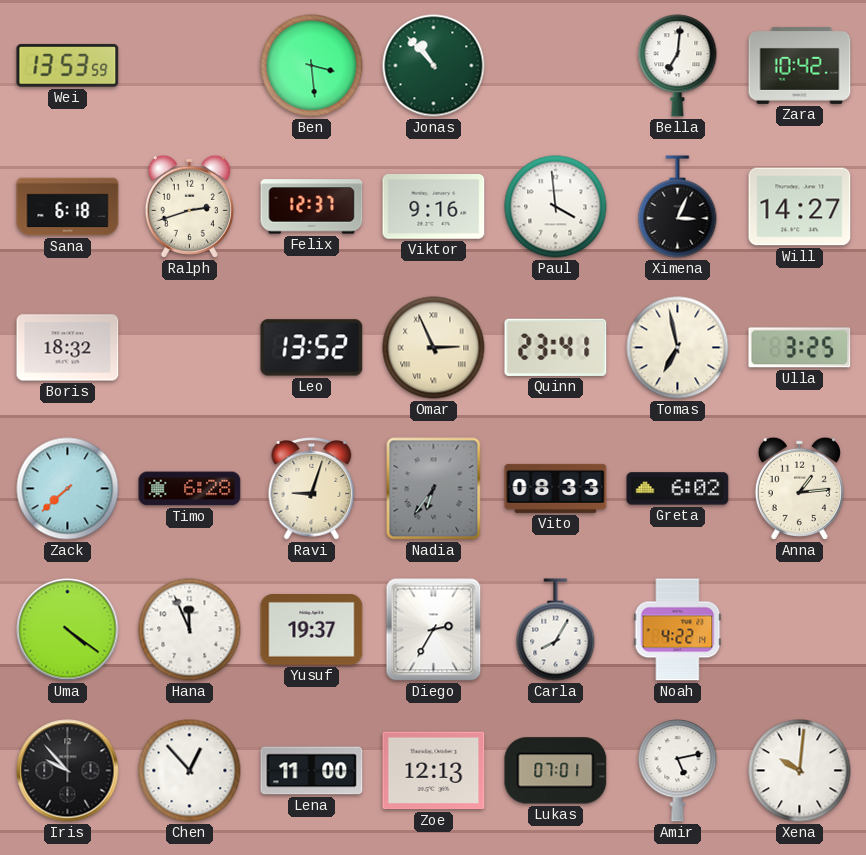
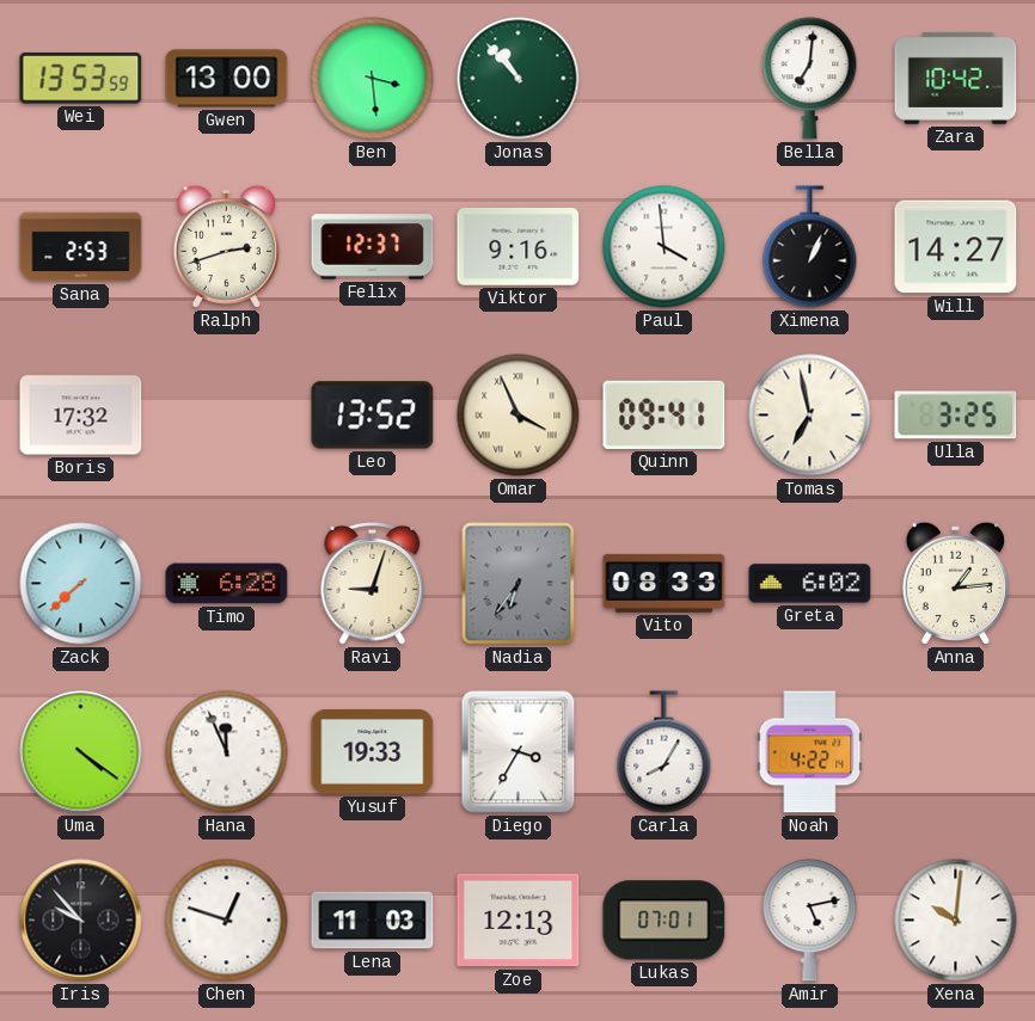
Gwen: none -> 13:00
Sana: 6:18 -> 2:53
Ximena: 3:04 -> 1:04
Boris: 18:32 -> 17:32
Omar: 2:56 -> 3:56
Quinn: 23:41 -> 09:41
Yusuf: 19:37 -> 19:33
Diego: 2:35 -> 3:35
Chen: 12:53 -> 12:48
Lena: 11:00 -> 11:03
